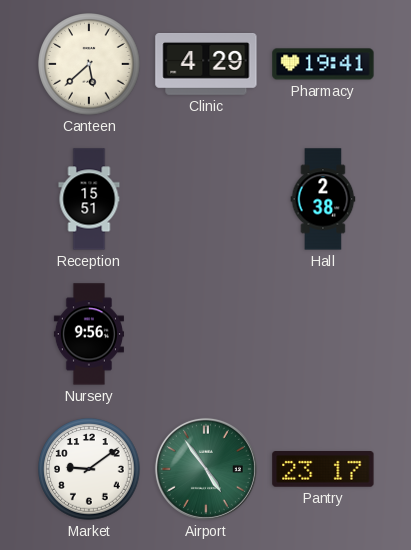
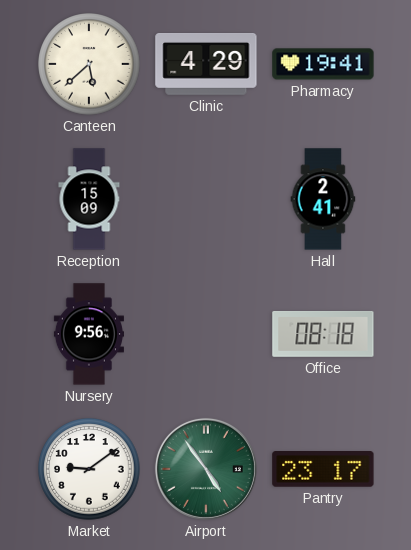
Reception: 15:51 -> 15:09
Hall: 2:38 -> 2:41
Office: none -> 08:18
